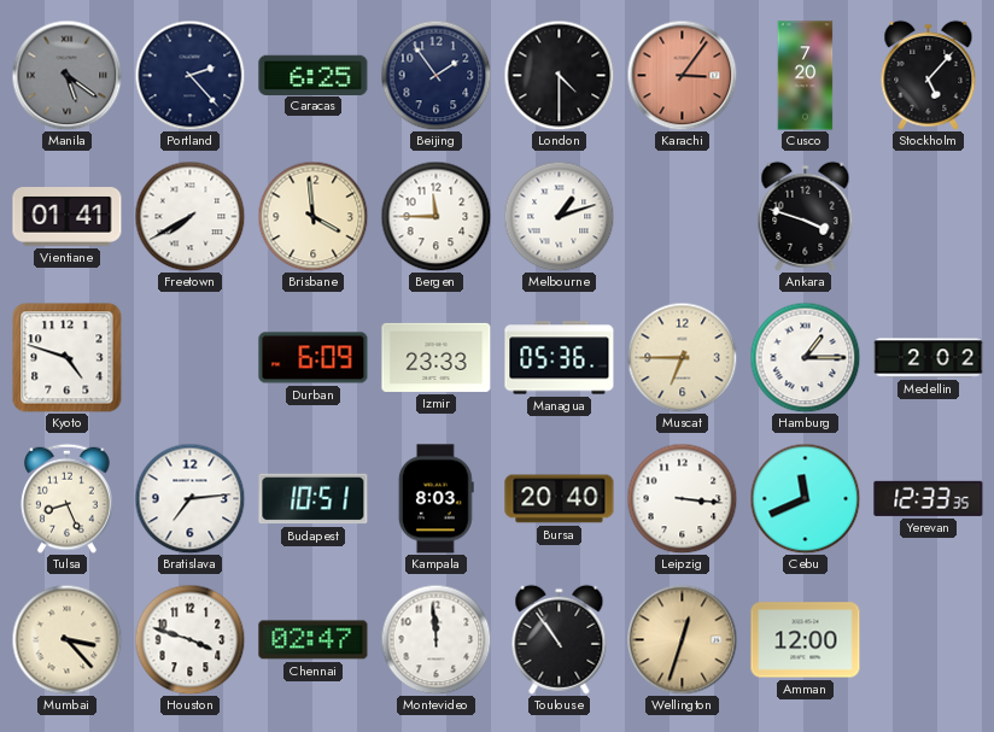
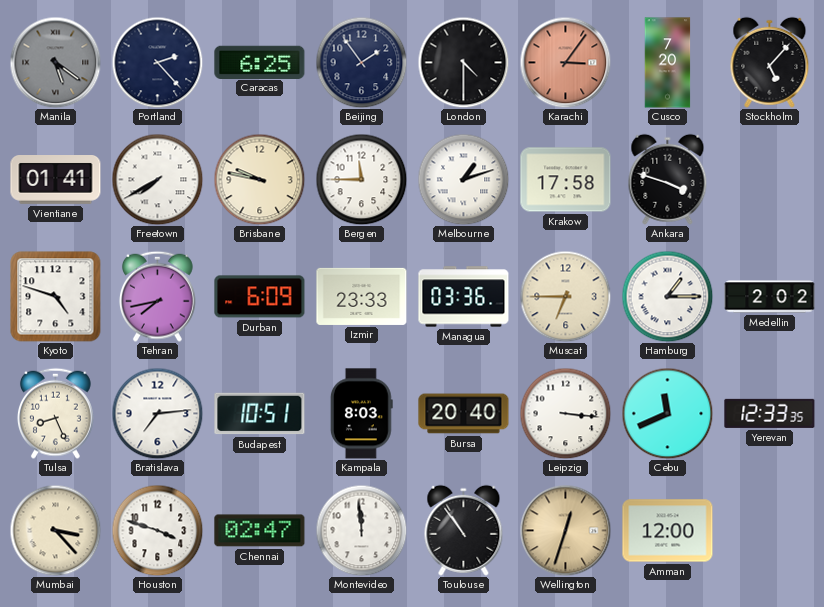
Brisbane: 3:59 -> 9:47
Krakow: none -> 17:58
Tehran: none -> 7:43
Managua: 05:36 -> 03:36
